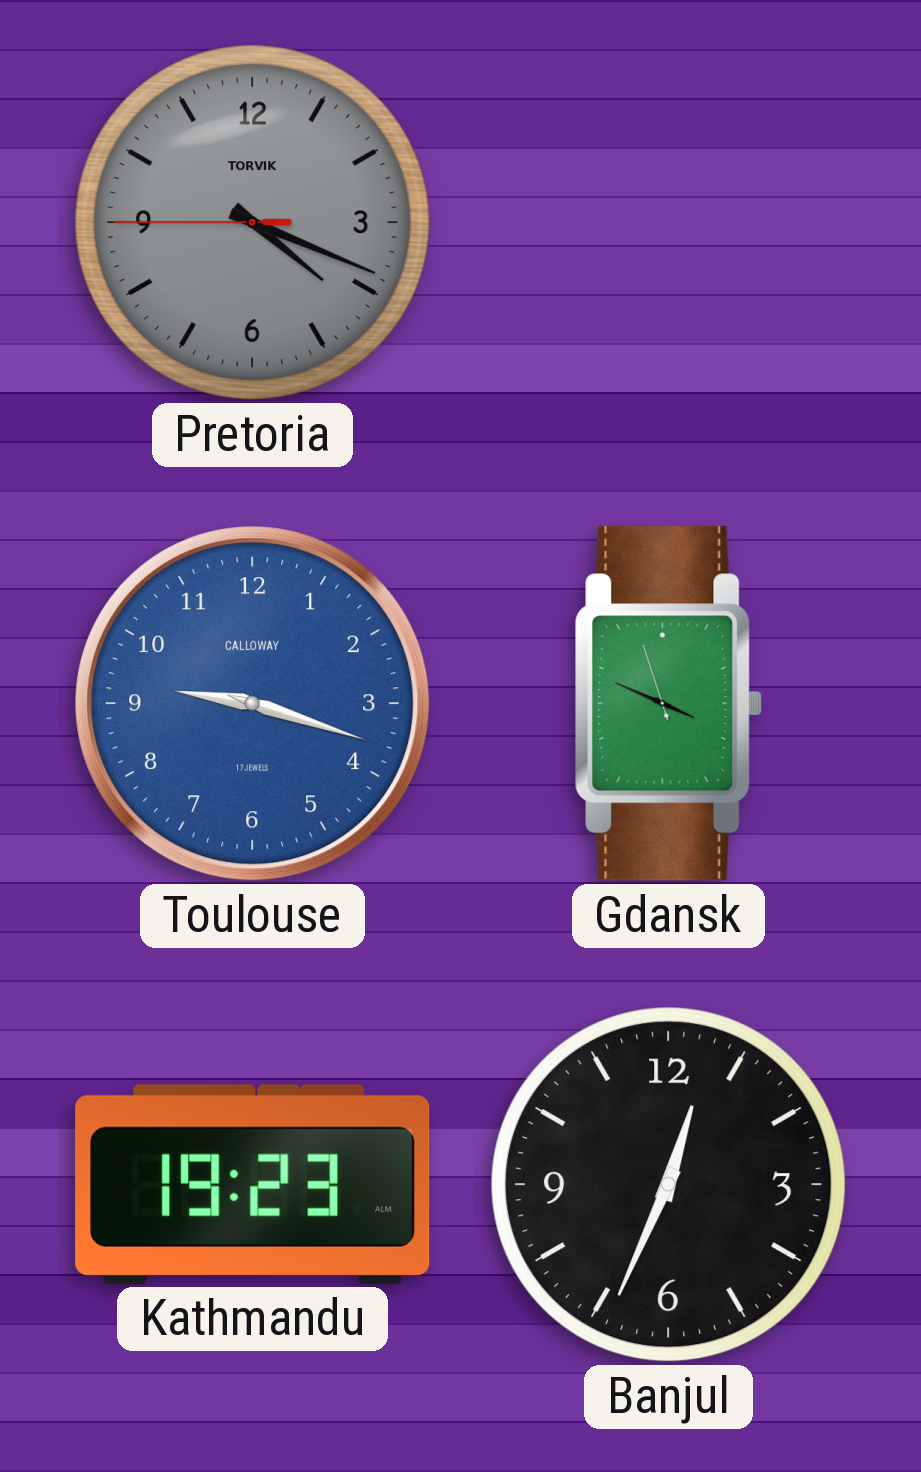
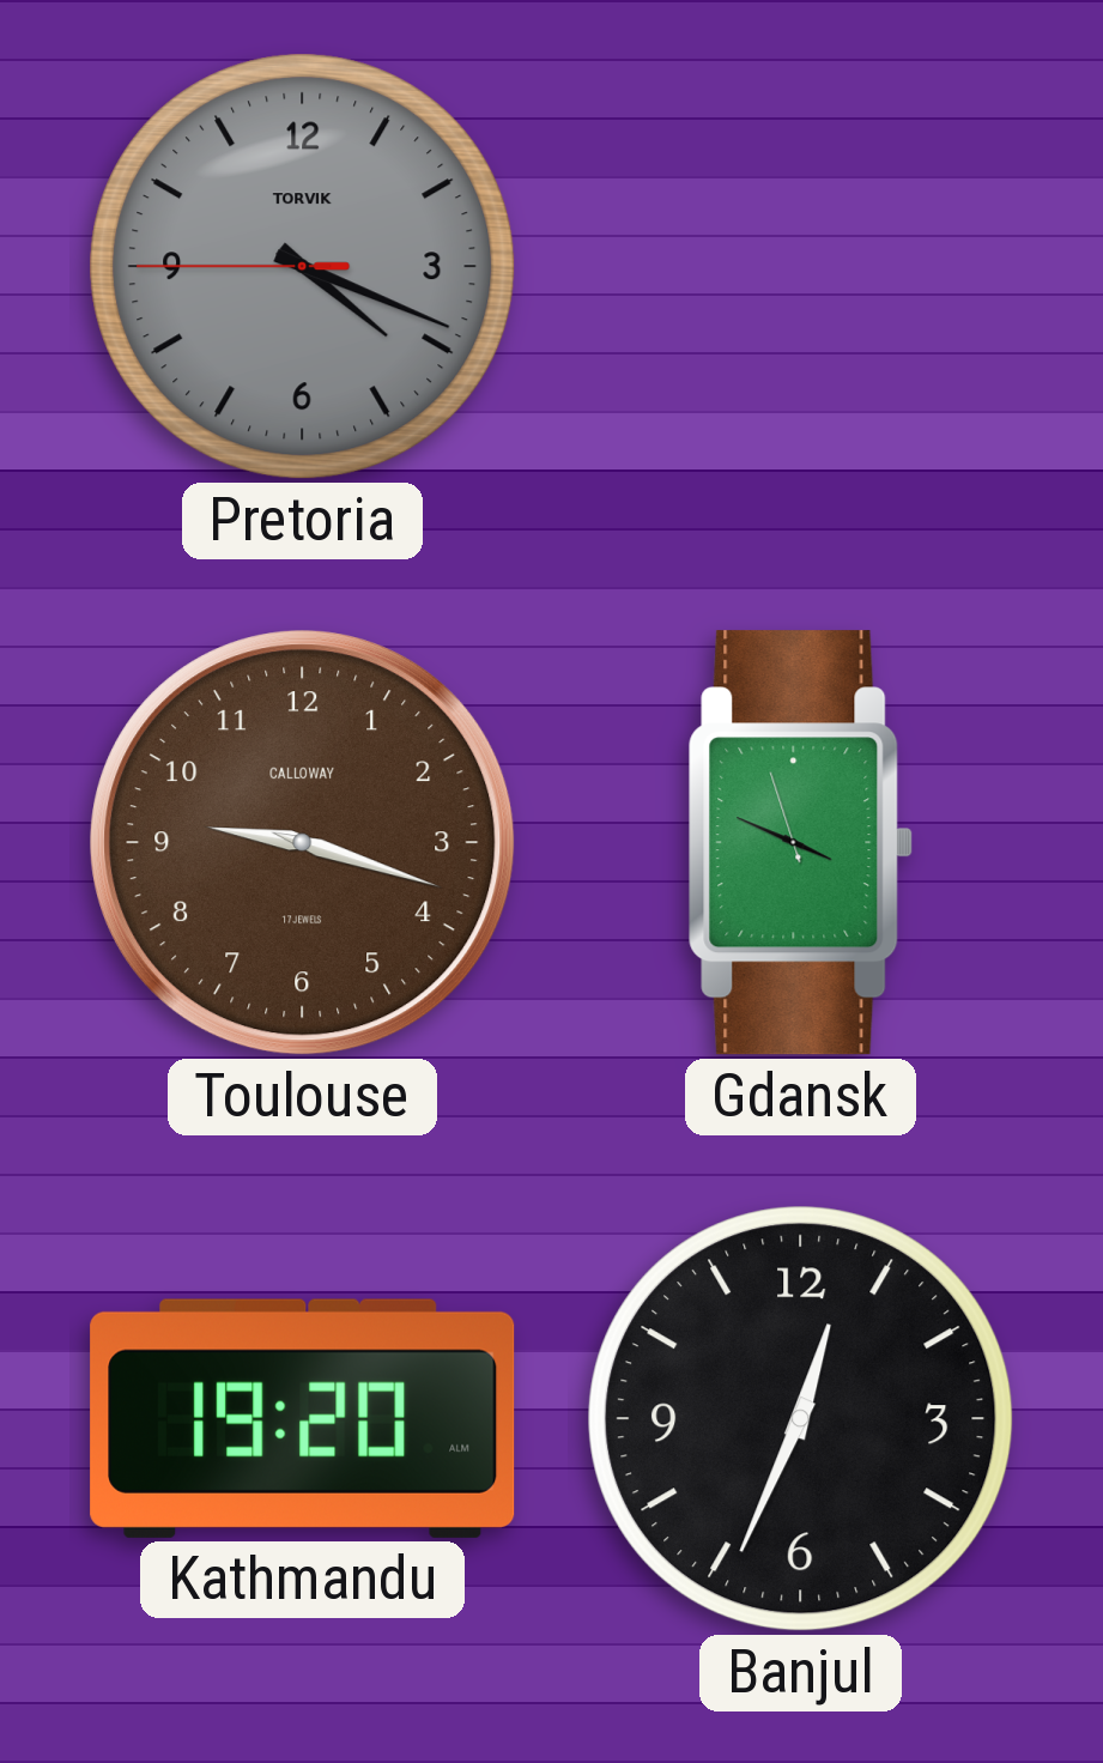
Toulouse dial: blue -> brown
Kathmandu: 19:23 -> 19:20
